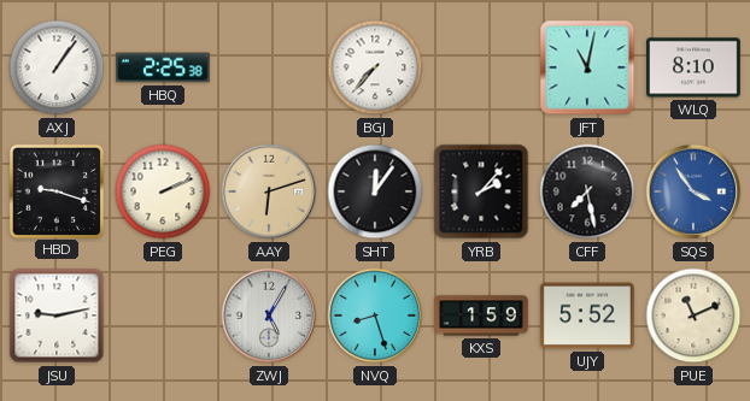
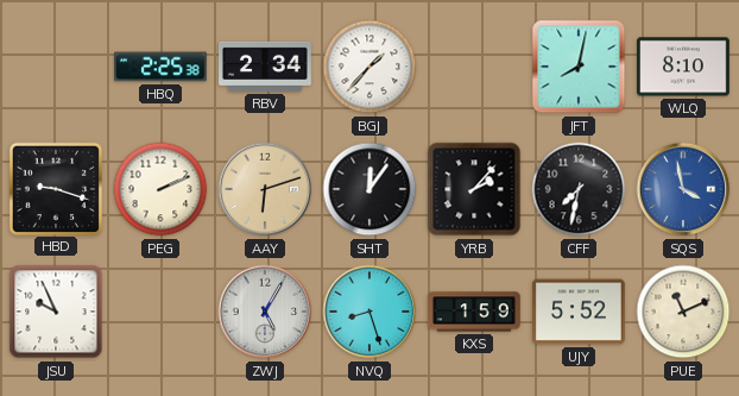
AXJ: 1:06 -> none
RBV: none -> 2:34
BGJ: 7:37 -> 1:37
JFT: 11:02 -> 8:02
CFF: 7:28 -> 7:32
SQS: 3:54 -> 3:58
JSU: 9:13 -> 9:56
